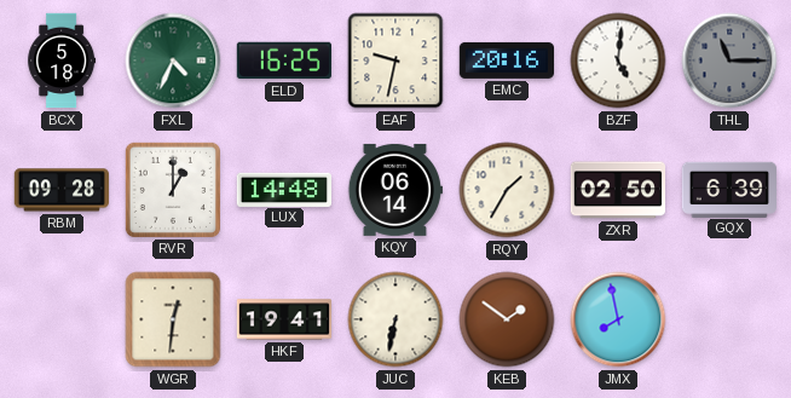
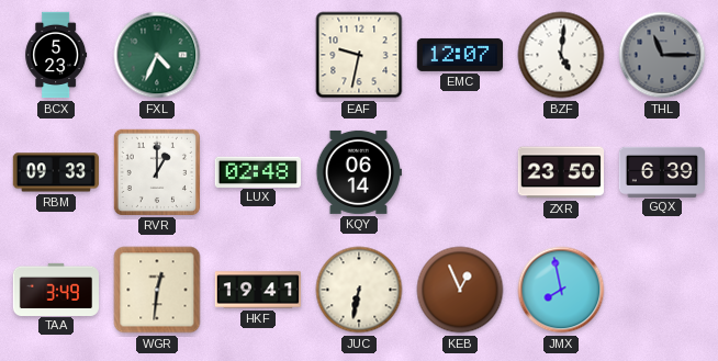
BCX: 5:18 -> 5:23
ELD: 16:25 -> none
EMC: 20:16 -> 12:07
RBM: 09:28 -> 09:33
LUX: 14:48 -> 02:48
RQY: 1:35 -> none
ZXR: 02:50 -> 23:50
TAA: none -> 3:49
KEB: 1:51 -> 12:56
